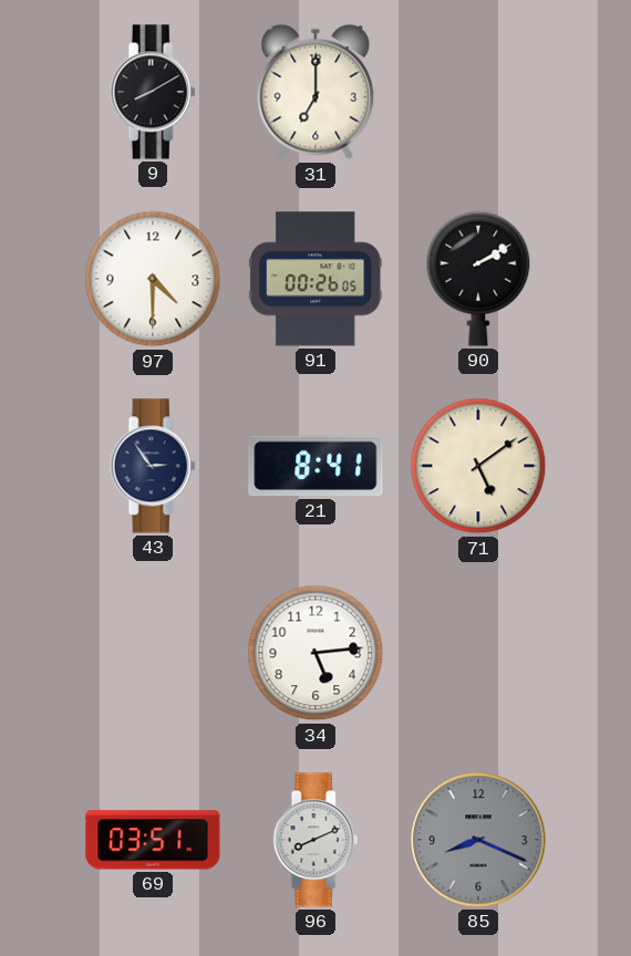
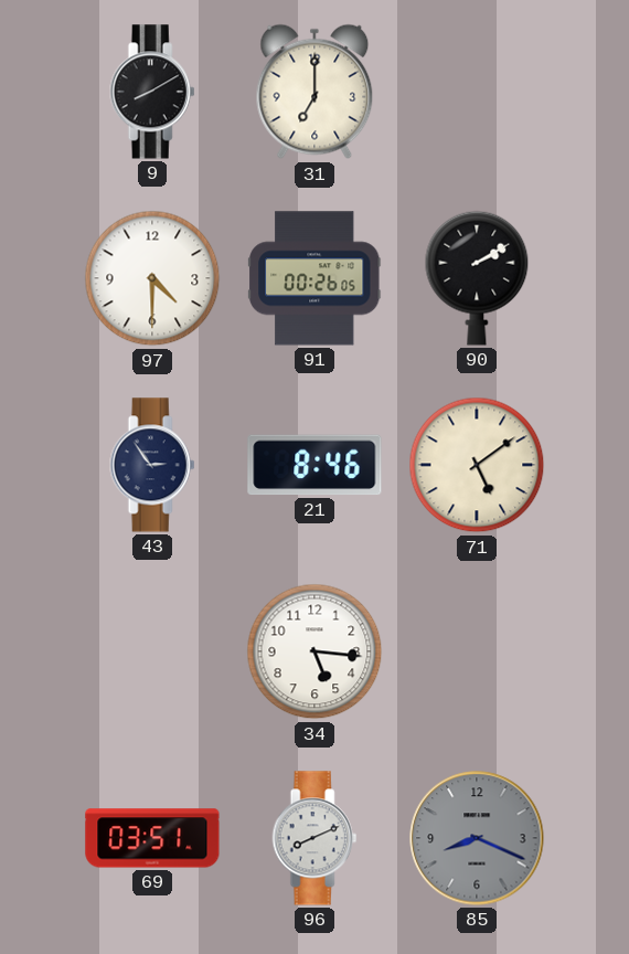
21: 8:41 -> 8:46
34: 5:14 -> 5:16
